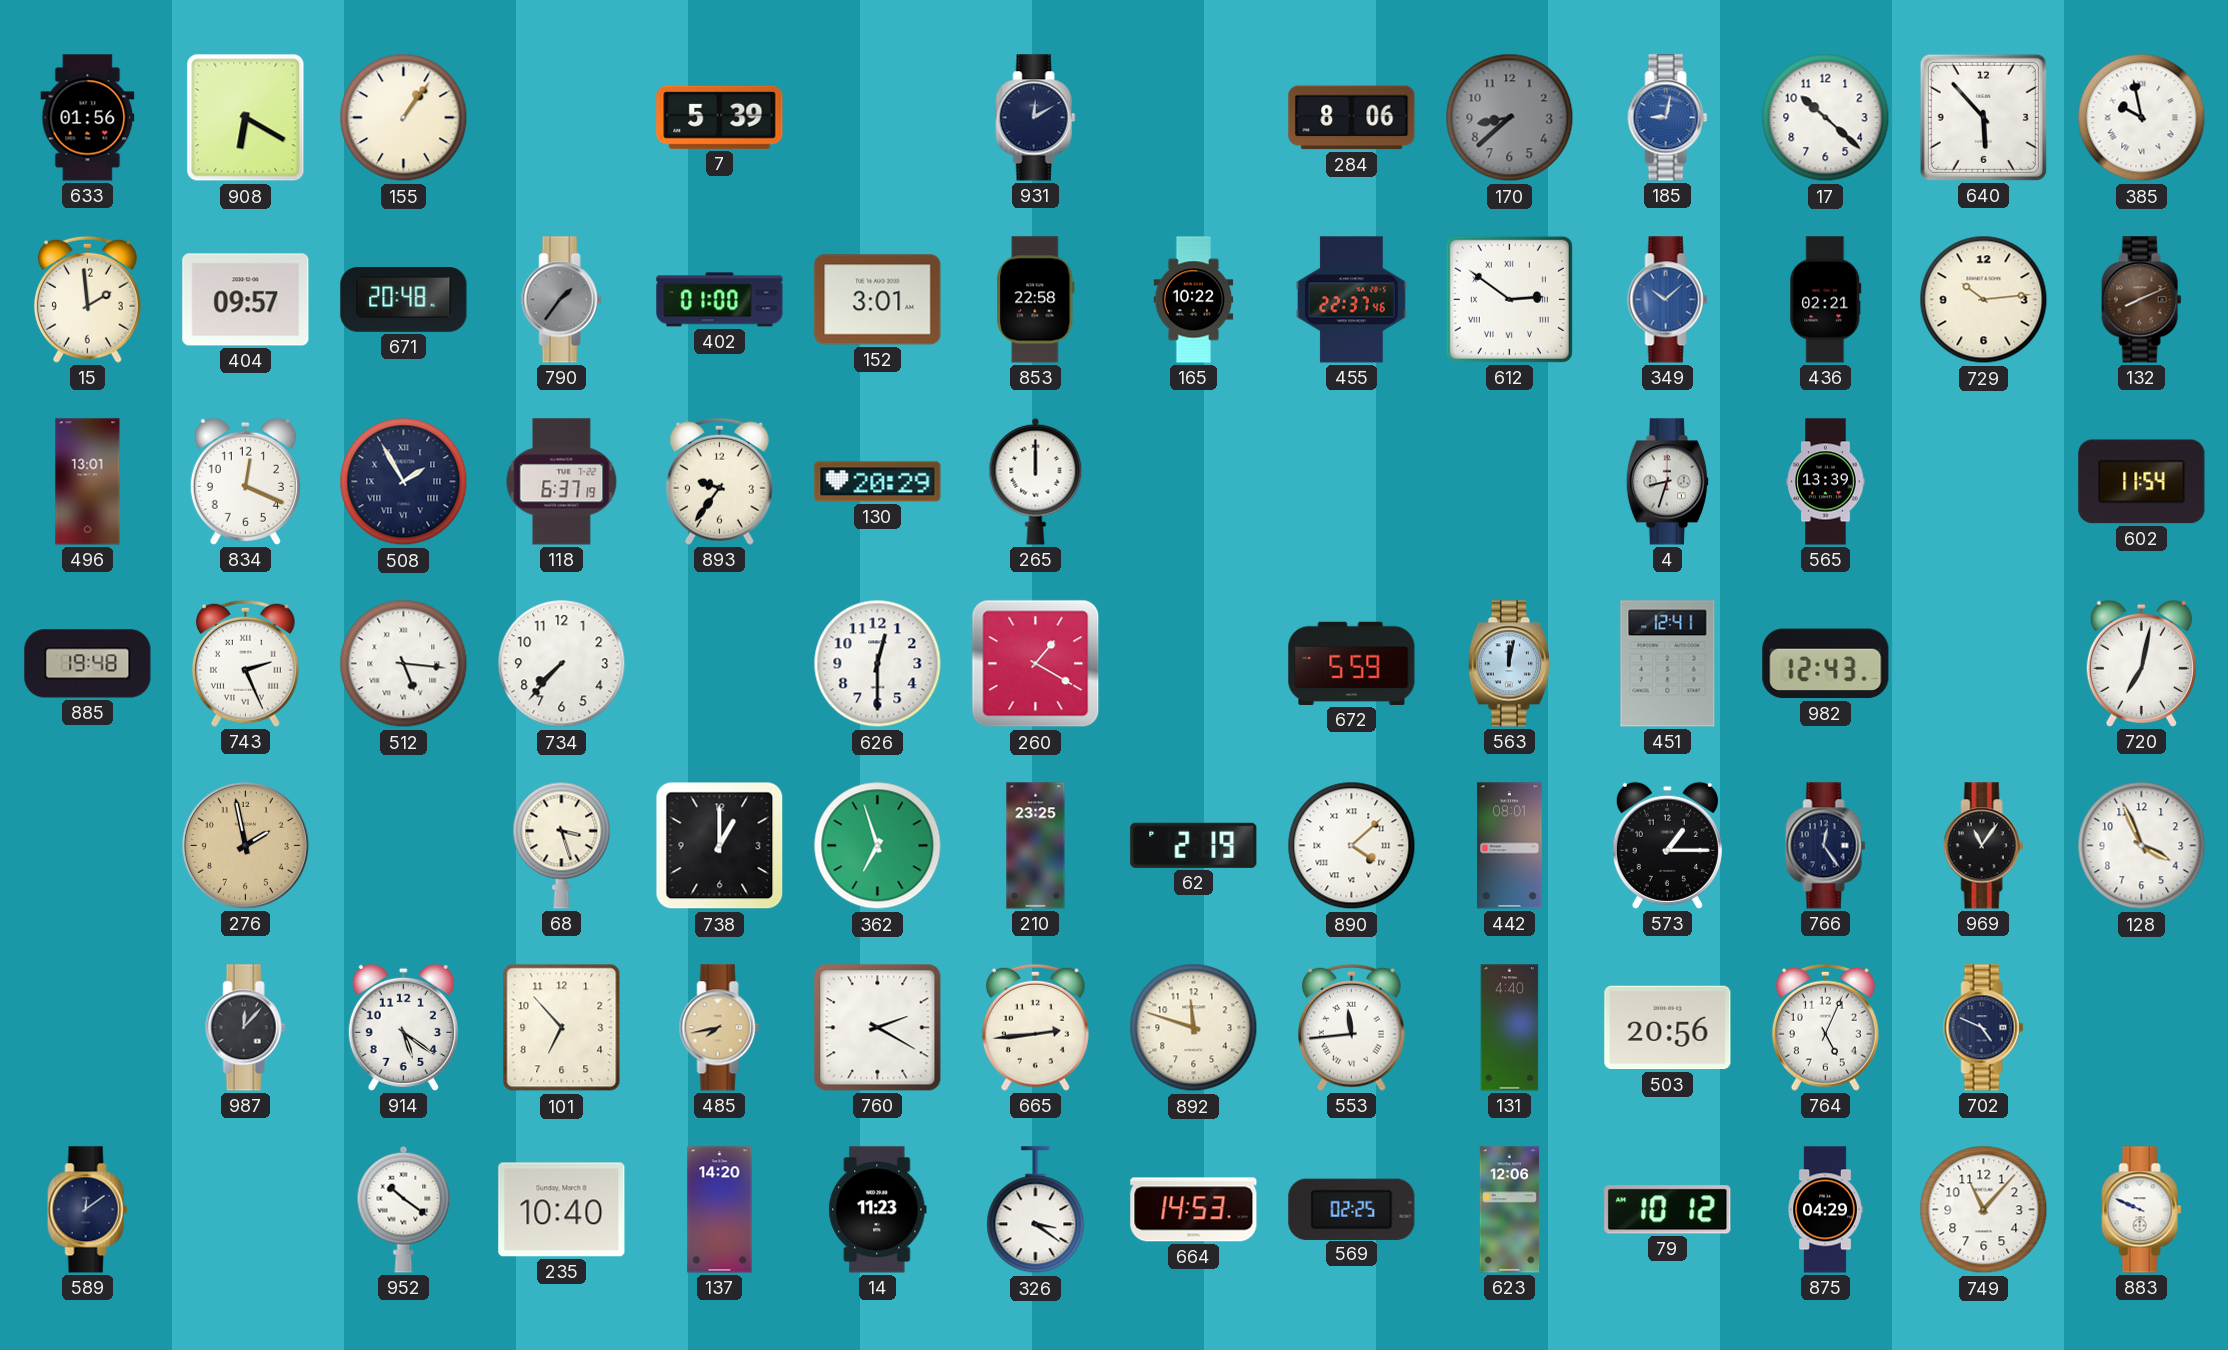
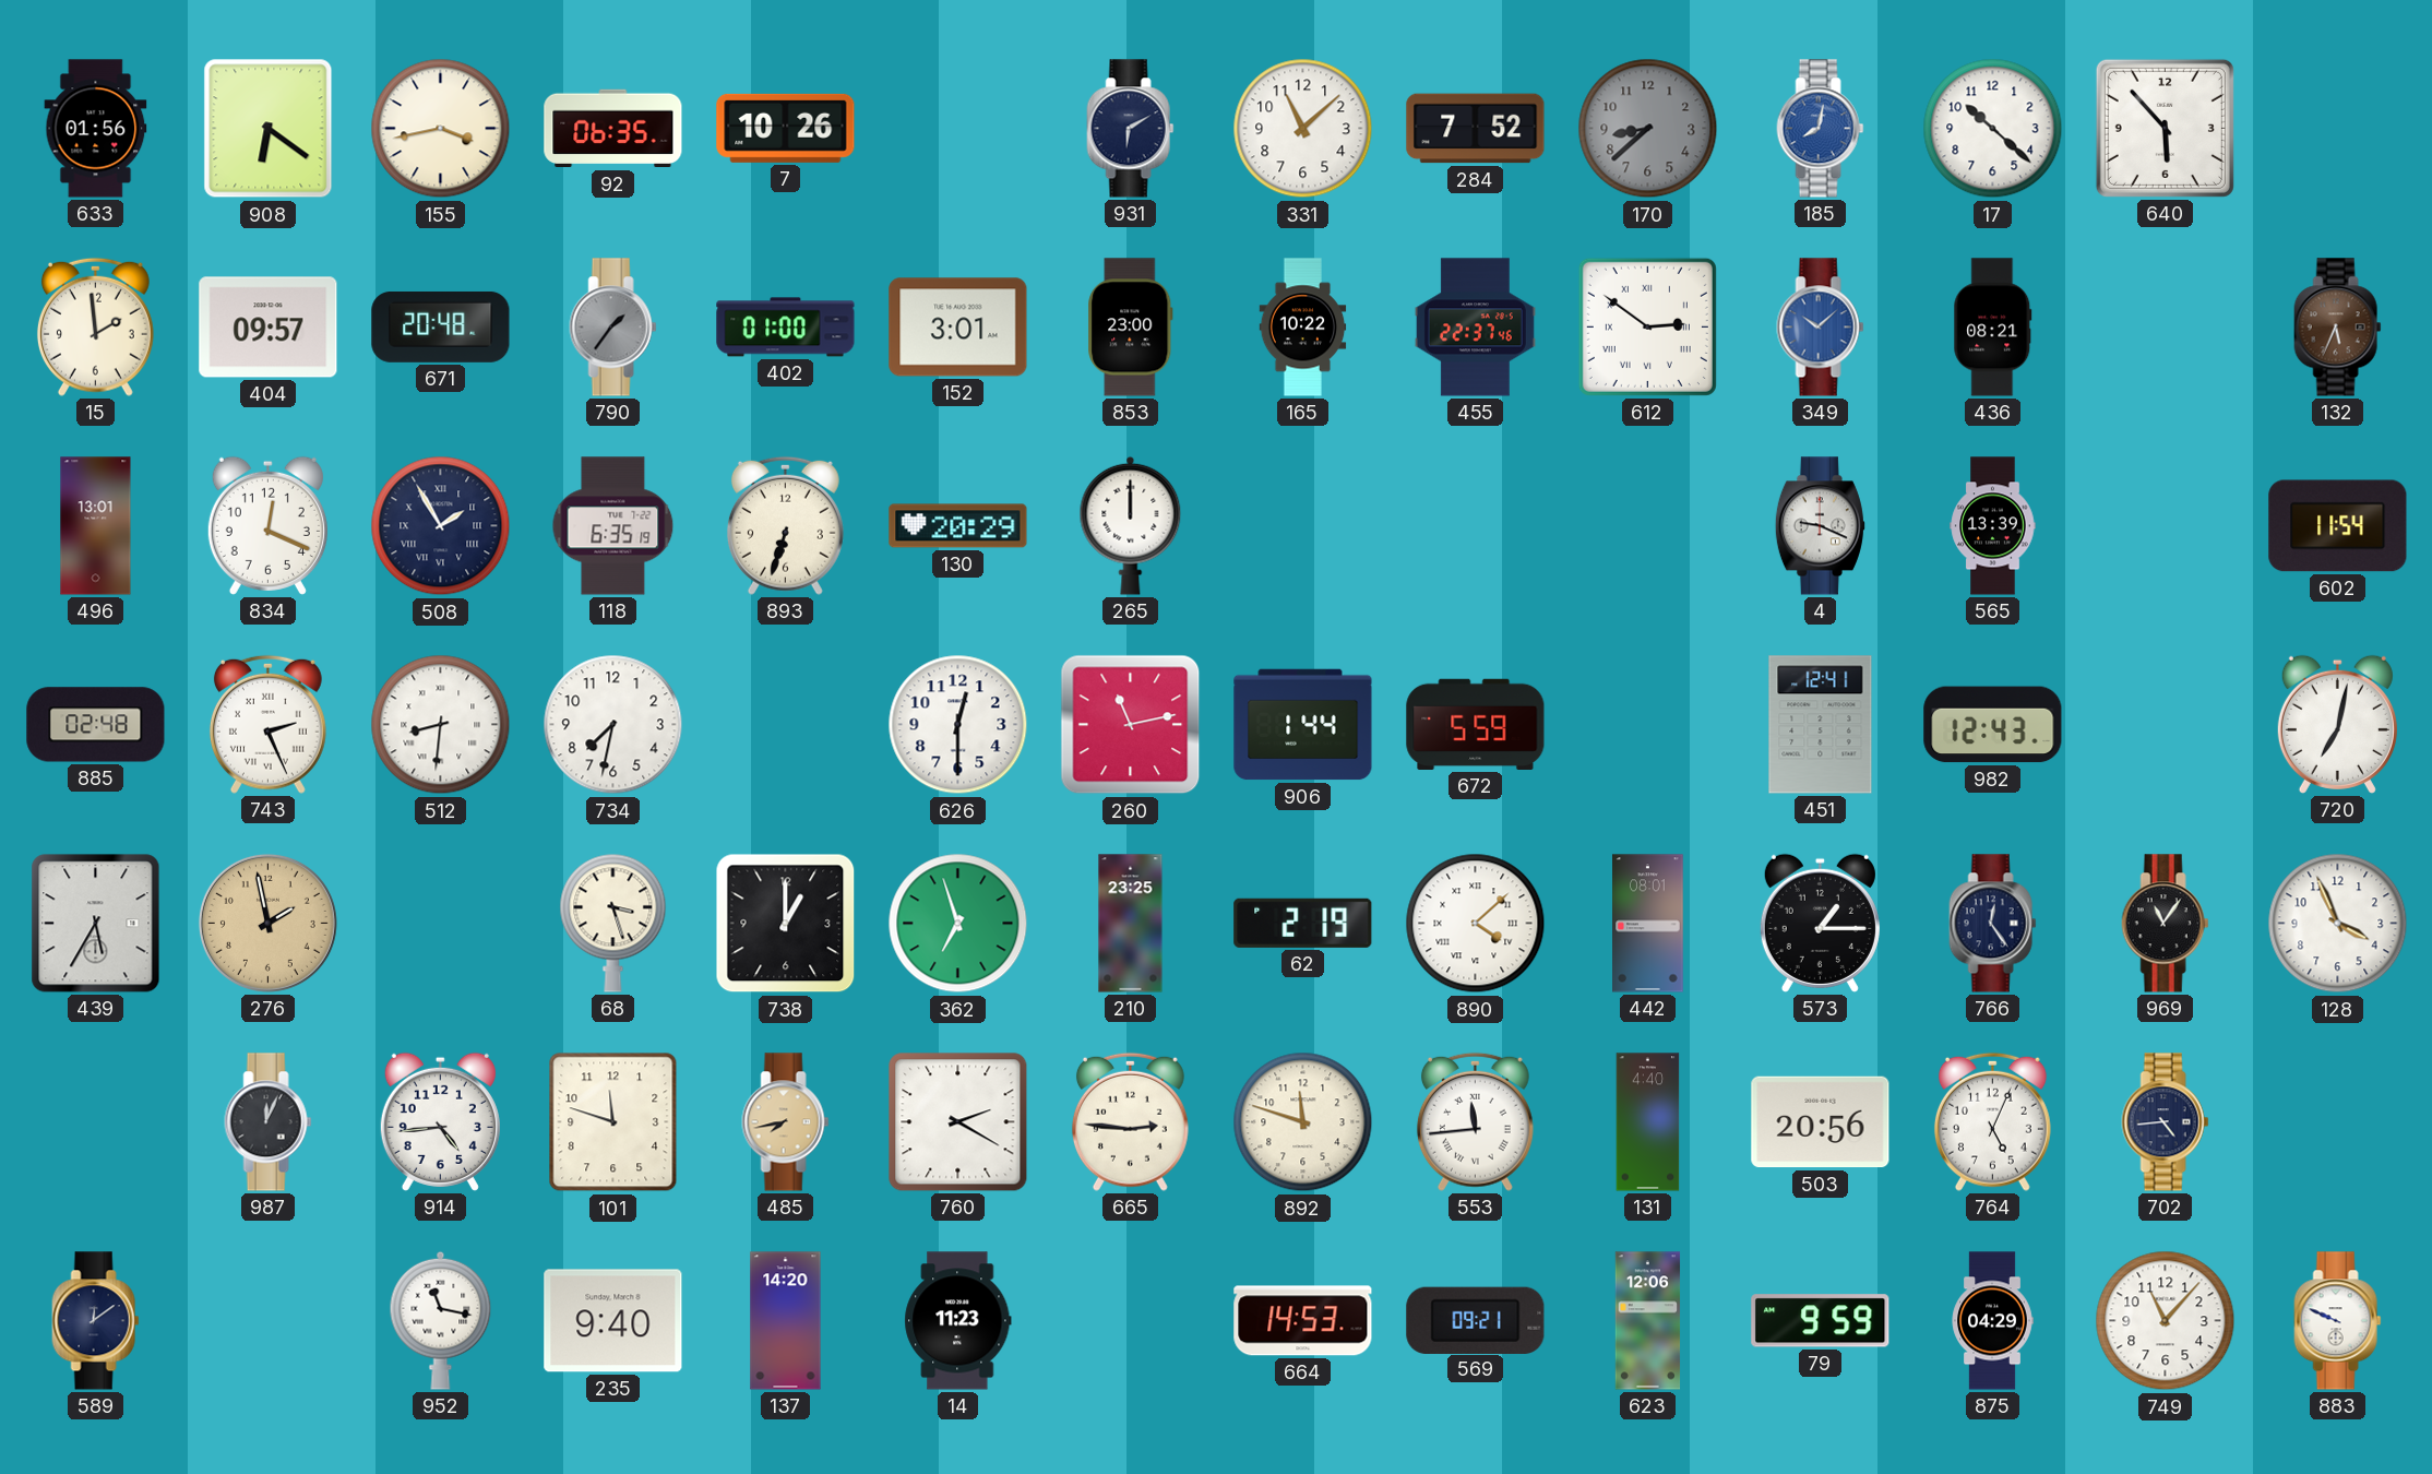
908: 6:20 -> 6:21
155: 1:06 -> 3:43
92: none -> 06:35
7: 5:39 -> 10:26
931: 12:10 -> 6:10
331: none -> 11:08
284: 8:06 -> 7:52
185: 9:02 -> 8:02
385: 9:58 -> none
853: 22:58 -> 23:00
436: 02:21 -> 08:21
729: 10:14 -> none
132: 8:11 -> 5:34
118: 6:37 -> 6:35
893: 9:36 -> 6:33
4: 8:33 -> 9:19
885: 19:48 -> 02:48
512: 5:16 -> 8:31
734: 7:37 -> 7:32
260: 1:20 -> 11:13
906: none -> 1:44
563: 12:02 -> none
439: none -> 5:35
987: 12:07 -> 12:04
914: 5:21 -> 4:44
101: 6:53 -> 11:48
665: 2:44 -> 2:46
702: 4:49 -> 4:44
952: 10:21 -> 11:17
235: 10:40 -> 9:40
326: 3:21 -> none
569: 02:25 -> 09:21
79: 10:12 -> 9:59
